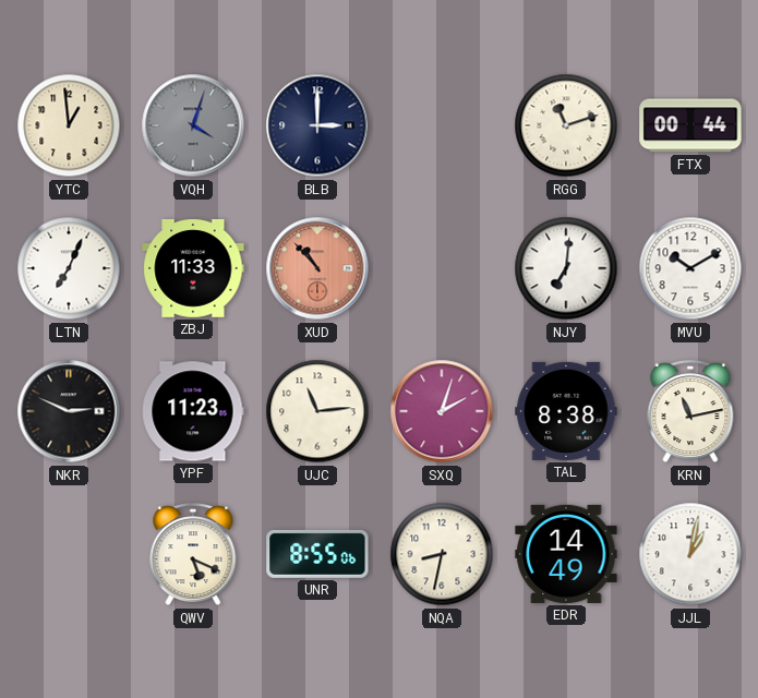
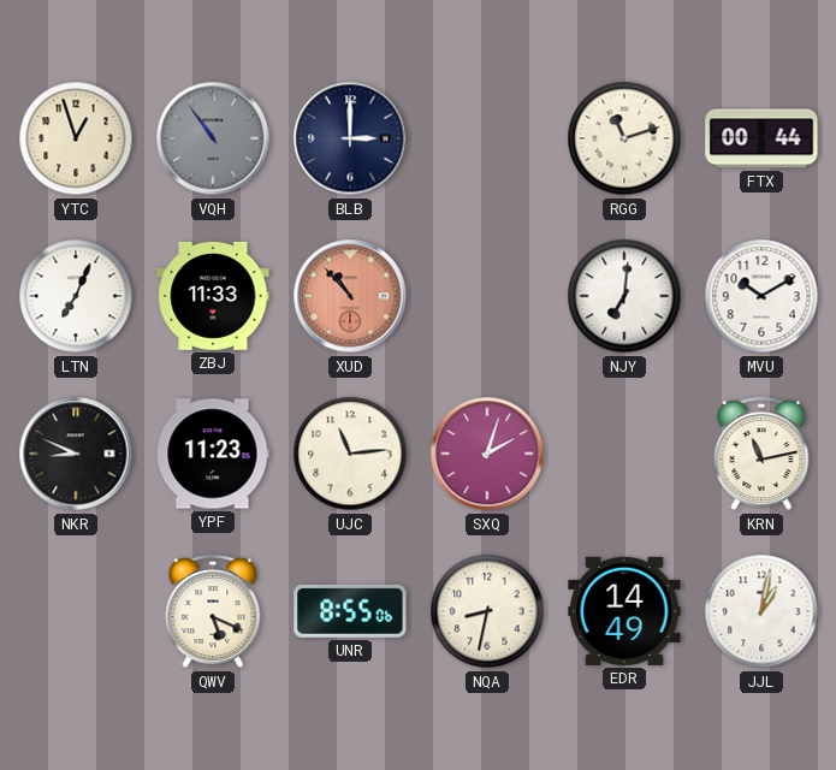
YTC: 12:59 -> 12:57
VQH: 4:03 -> 10:54
NKR: 2:49 -> 8:49
TAL: 8:38 -> none
